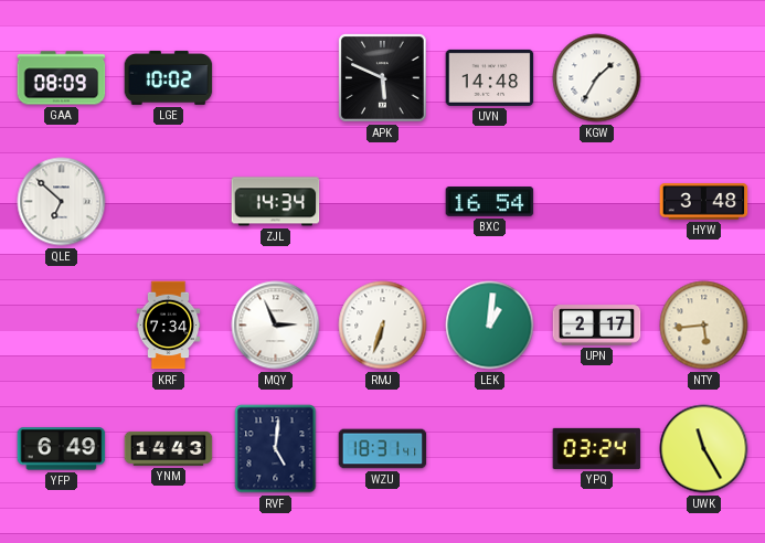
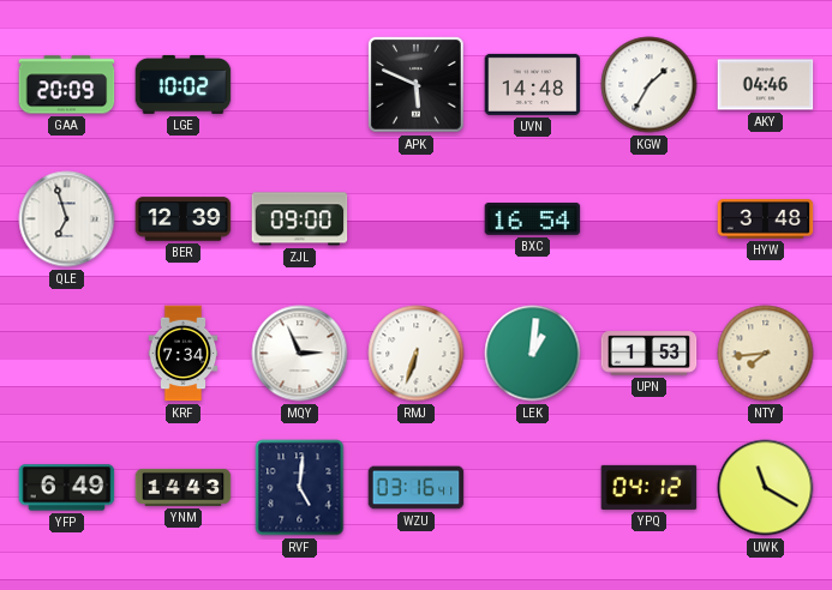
GAA: 08:09 -> 20:09
AKY: none -> 04:46
QLE: 6:52 -> 6:57
BER: none -> 12:39
ZJL: 14:34 -> 09:00
UPN: 2:17 -> 1:53
NTY: 5:44 -> 7:44
WZU: 18:31 -> 03:16
YPQ: 03:24 -> 04:12
UWK: 11:25 -> 11:20
